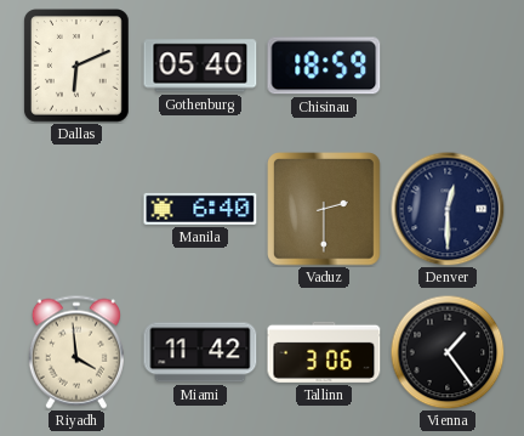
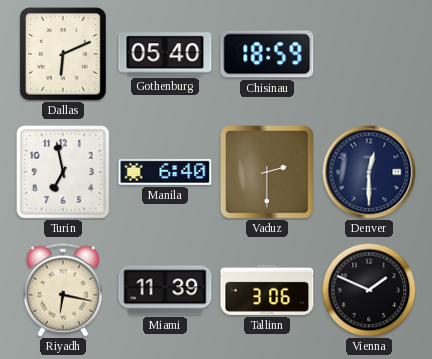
Turin: none -> 6:58
Riyadh: 3:59 -> 6:17
Miami: 11:42 -> 11:39
Vienna: 1:24 -> 1:49
